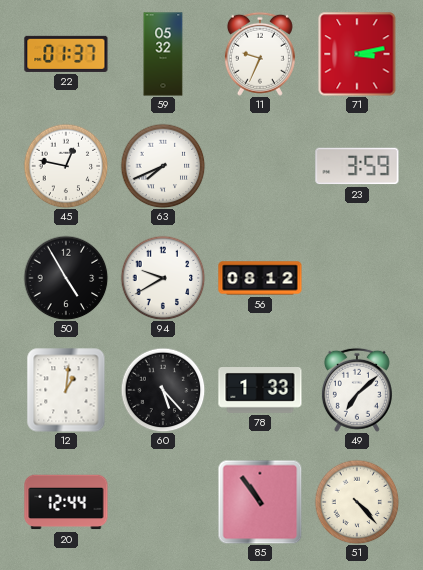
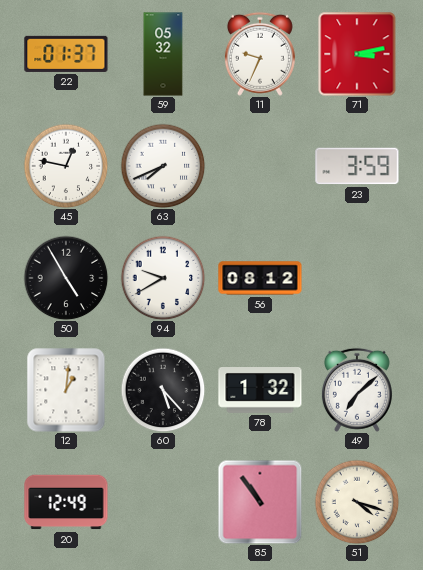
78: 1:33 -> 1:32
20: 12:44 -> 12:49
51: 4:23 -> 4:18
